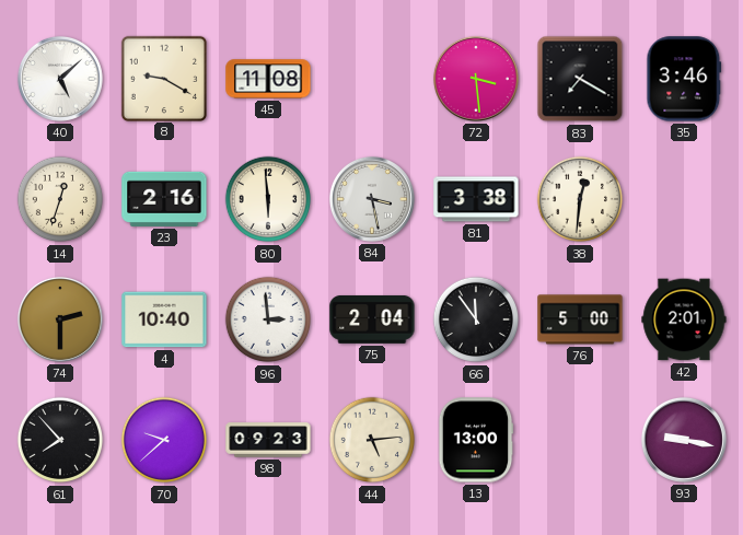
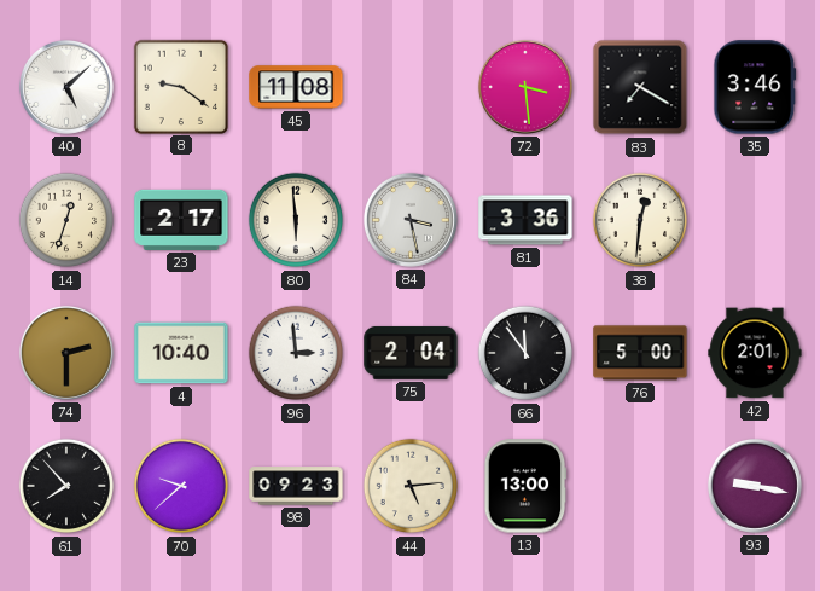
8: 9:20 -> 9:21
23: 2:16 -> 2:17
81: 3:38 -> 3:36
